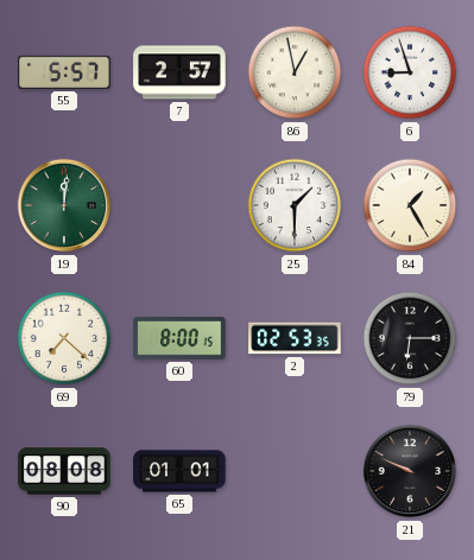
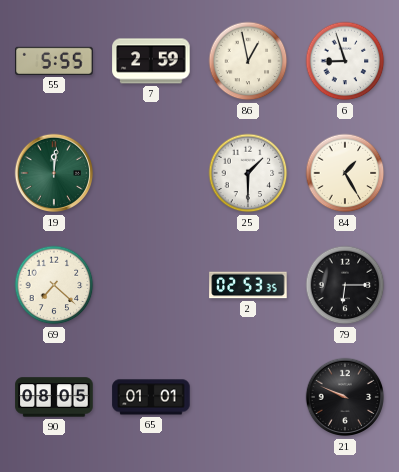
55: 5:57 -> 5:55
7: 2:57 -> 2:59
60: 8:00 -> none
90: 08:08 -> 08:05
